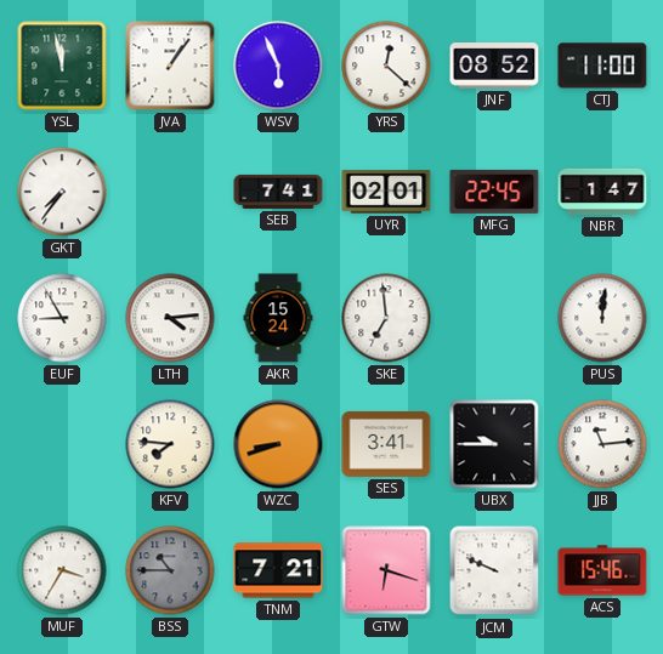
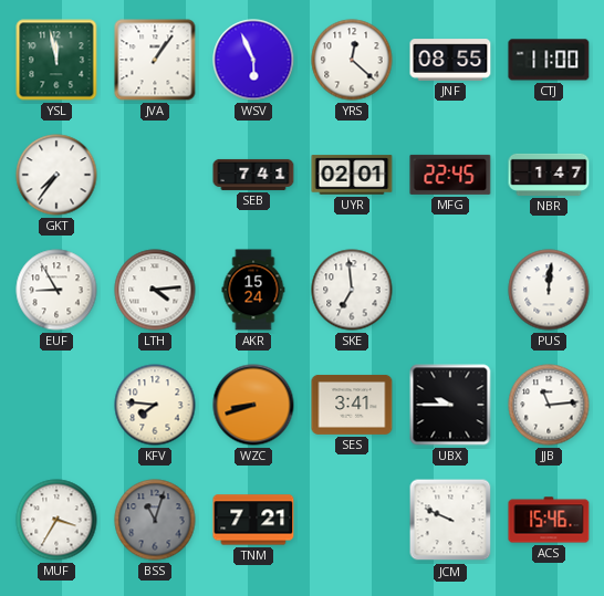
JNF: 08:52 -> 08:55
BSS: 10:45 -> 11:03
GTW: 6:18 -> none
